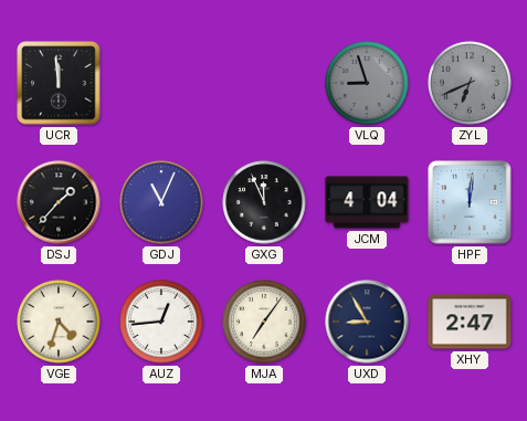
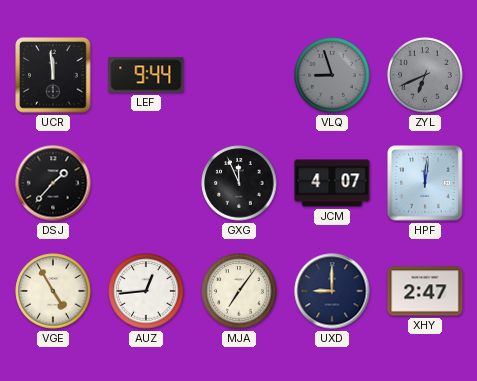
LEF: none -> 9:44
GDJ: 11:04 -> none
JCM: 4:04 -> 4:07
VGE: 4:33 -> 4:55
UXD: 8:55 -> 9:00
